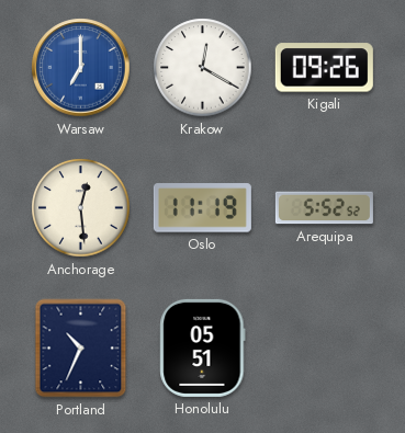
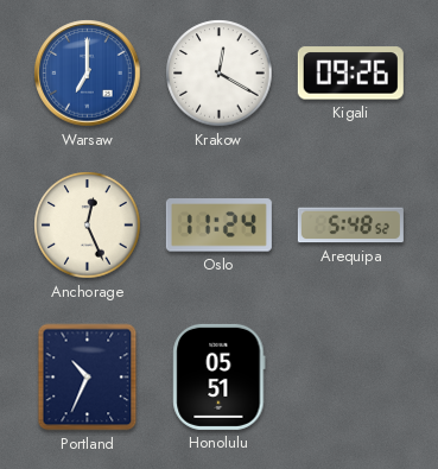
Anchorage: 12:29 -> 12:26
Oslo: 11:19 -> 11:24
Arequipa: 5:52 -> 5:48
